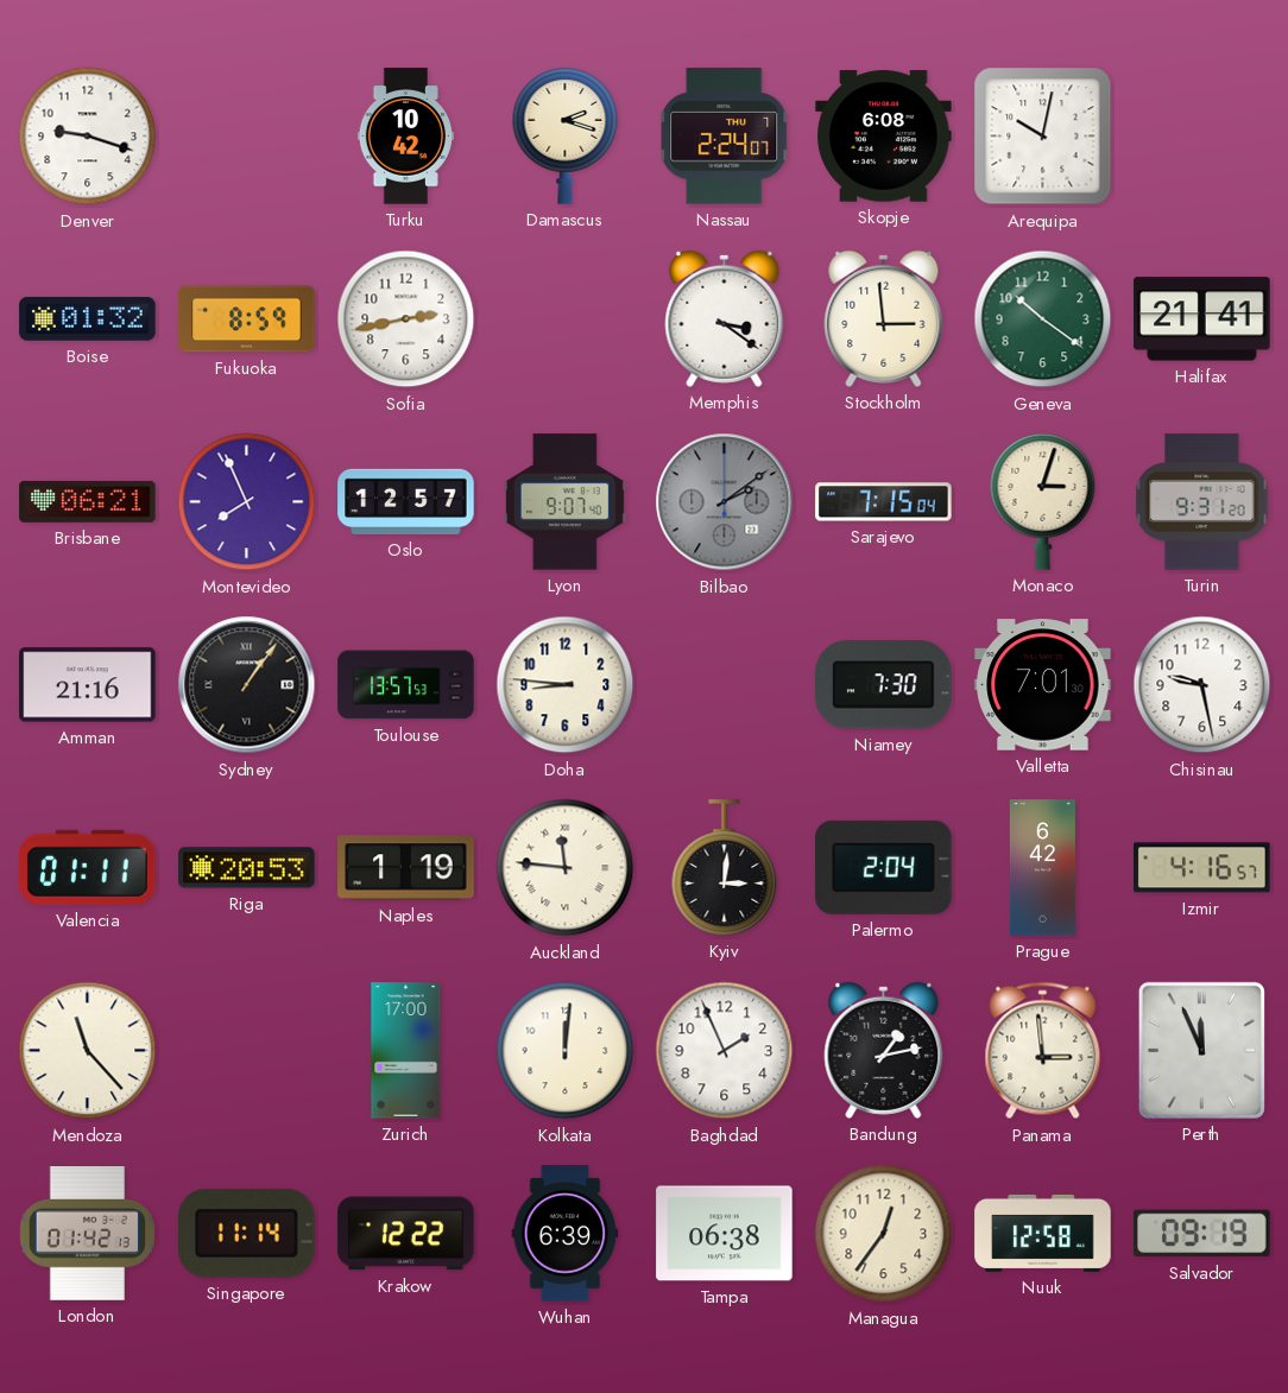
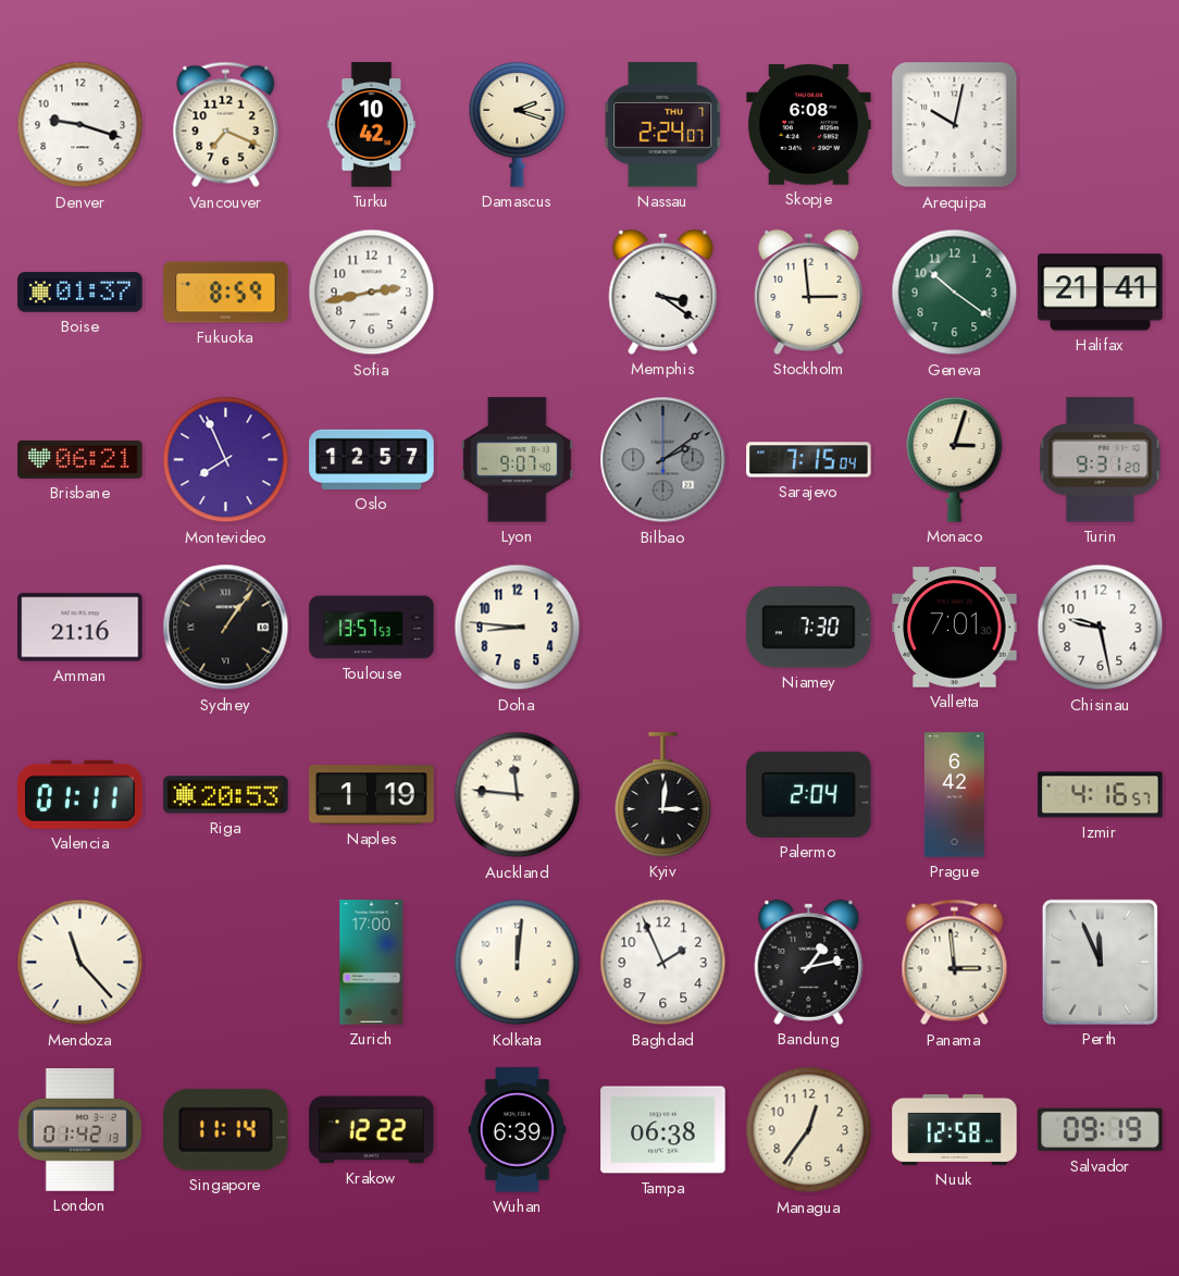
Vancouver: none -> 7:19
Boise: 01:32 -> 01:37
